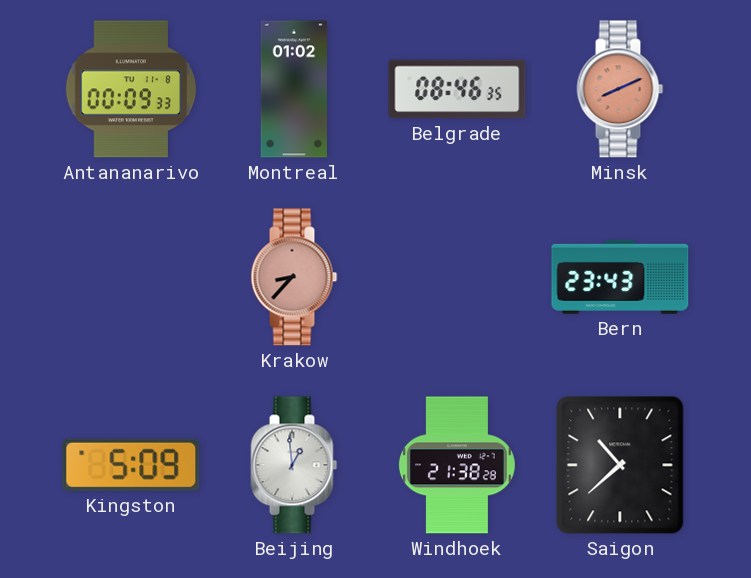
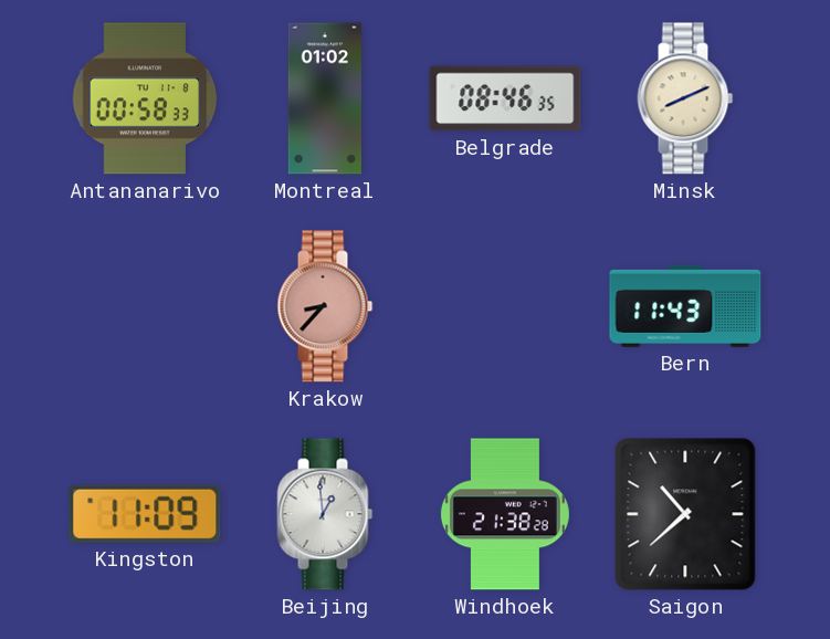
Antananarivo: 00:09 -> 00:58
Minsk dial: salmon -> cream
Bern: 23:43 -> 11:43
Kingston: 5:09 -> 11:09
